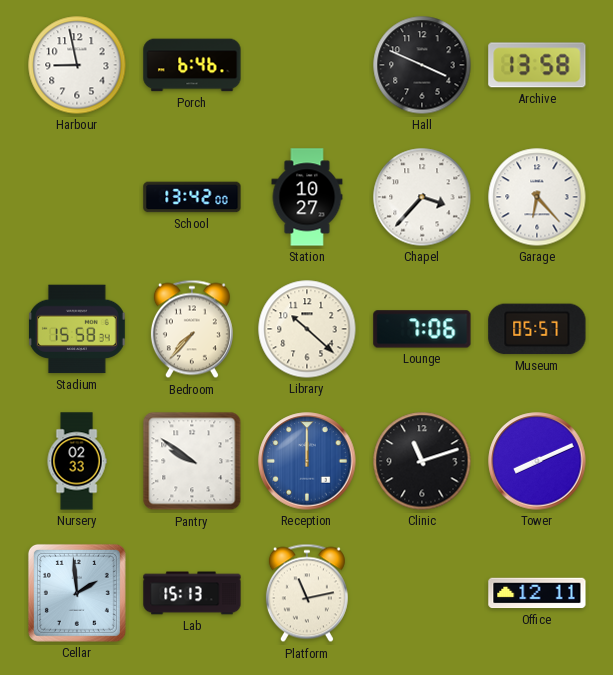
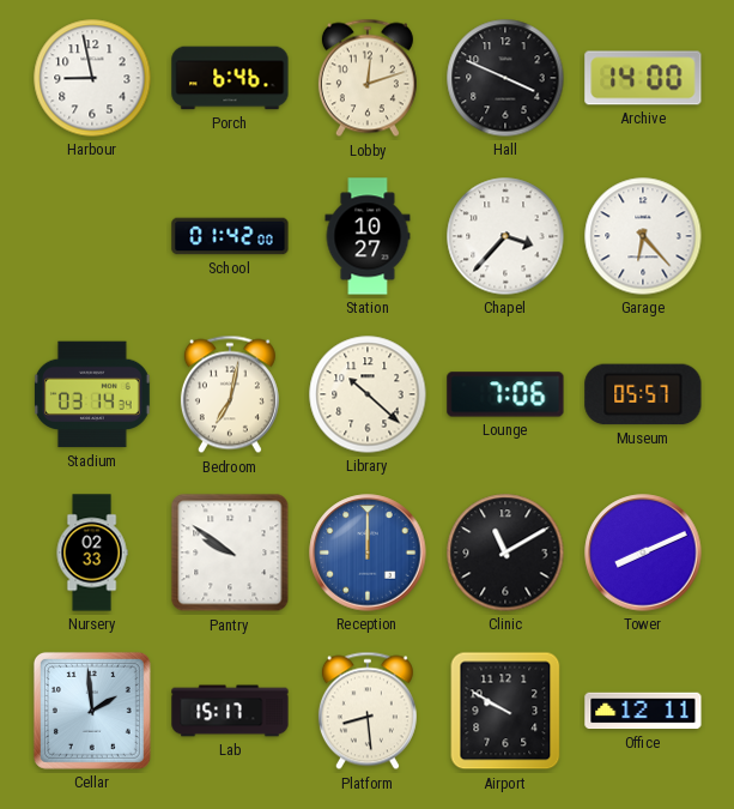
Lobby: none -> 12:12
Archive: 13:58 -> 14:00
School: 13:42 -> 01:42
Stadium: 15:58 -> 03:14
Bedroom: 7:37 -> 7:02
Clinic: 11:12 -> 11:10
Lab: 15:13 -> 15:17
Platform: 11:13 -> 8:29
Airport: none -> 9:50
